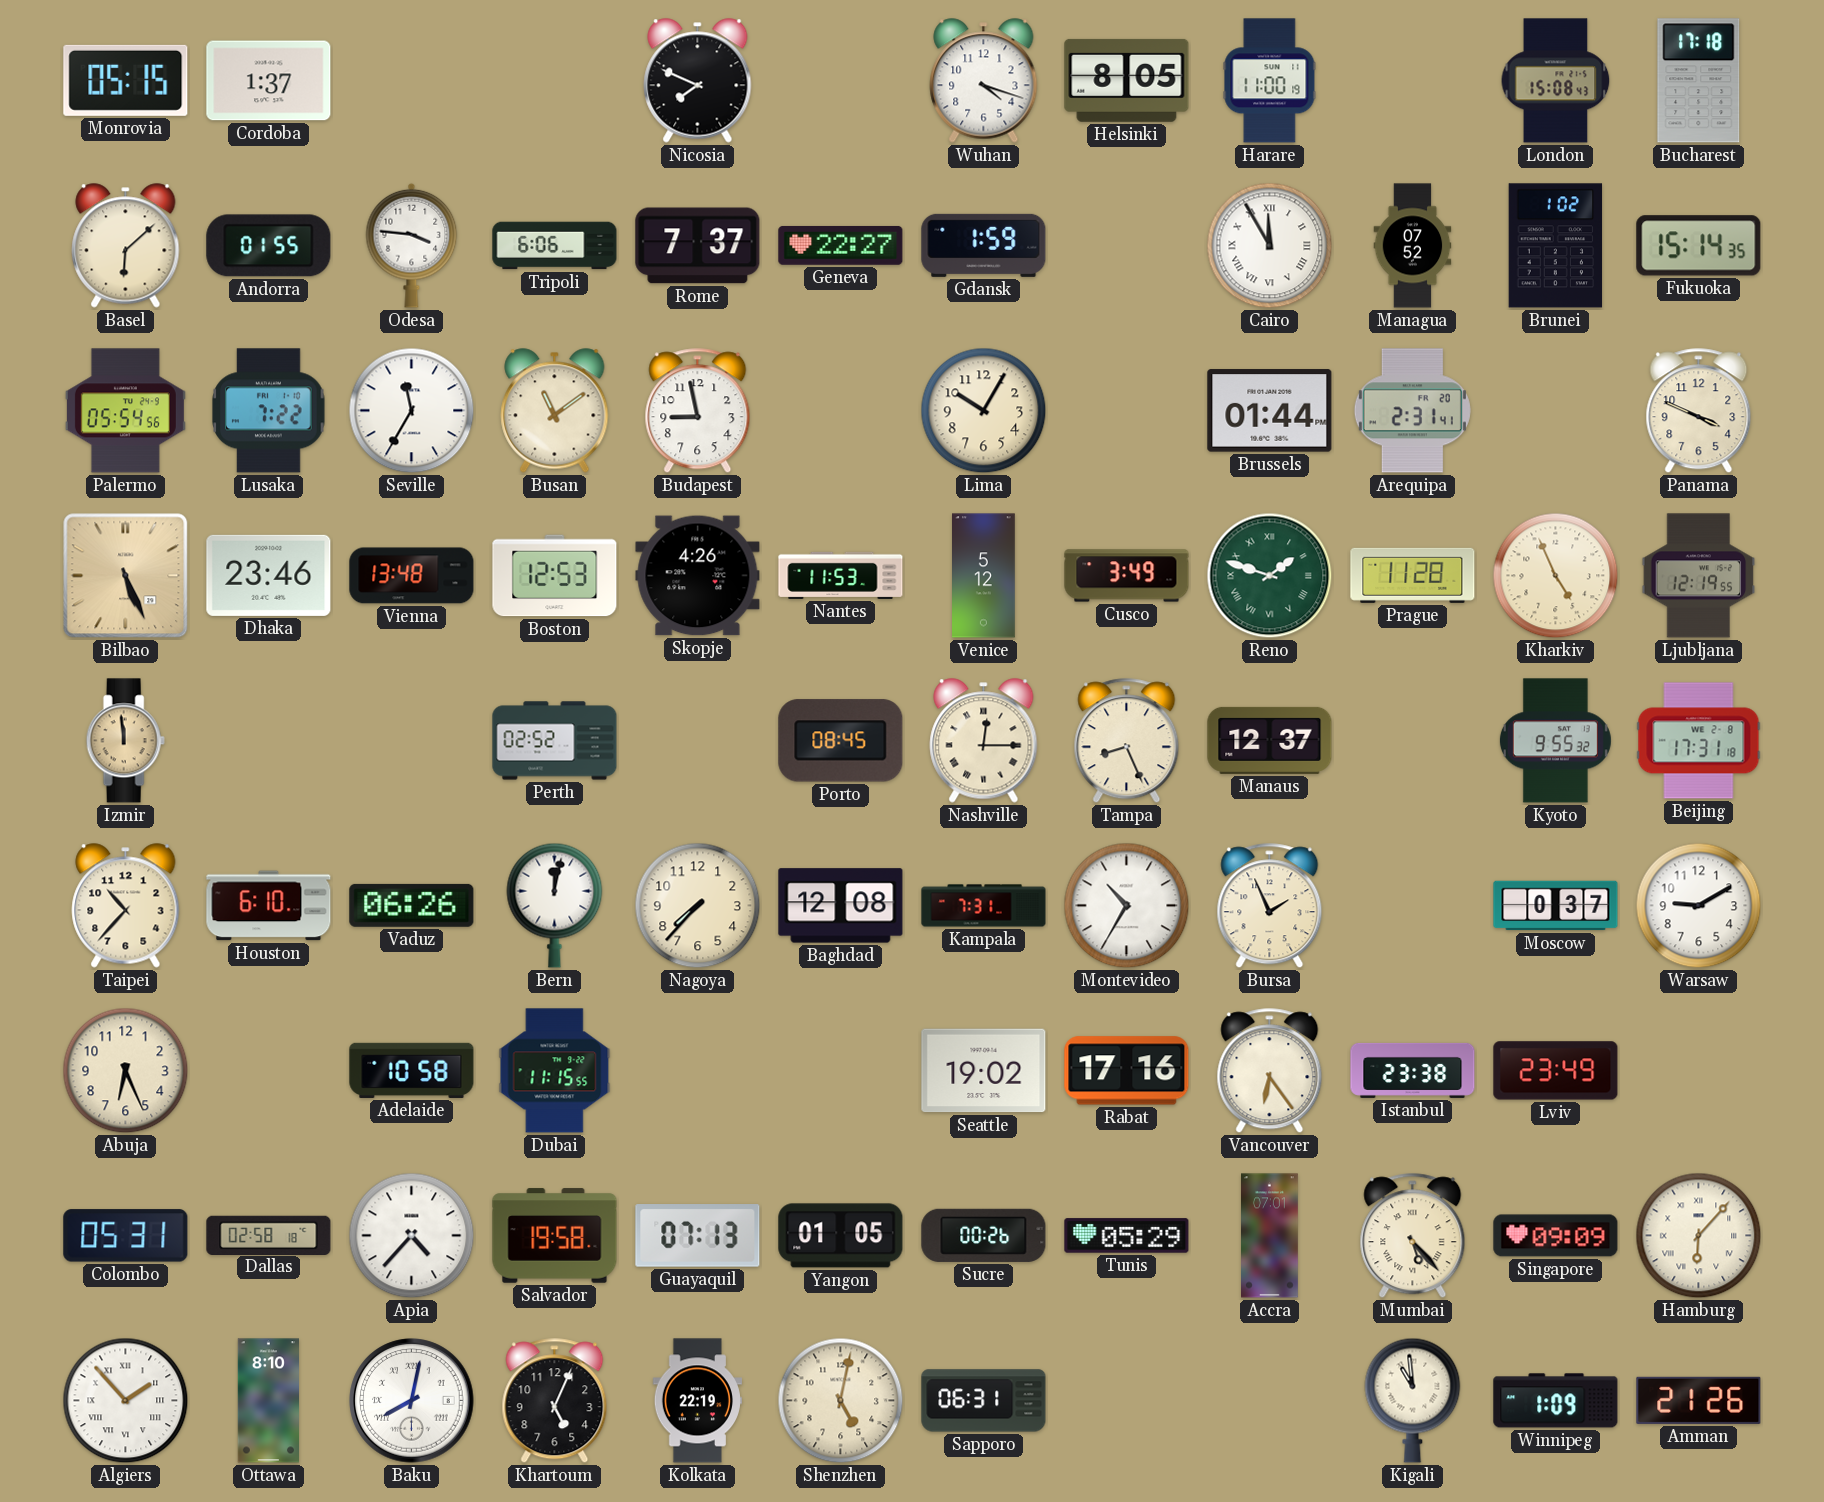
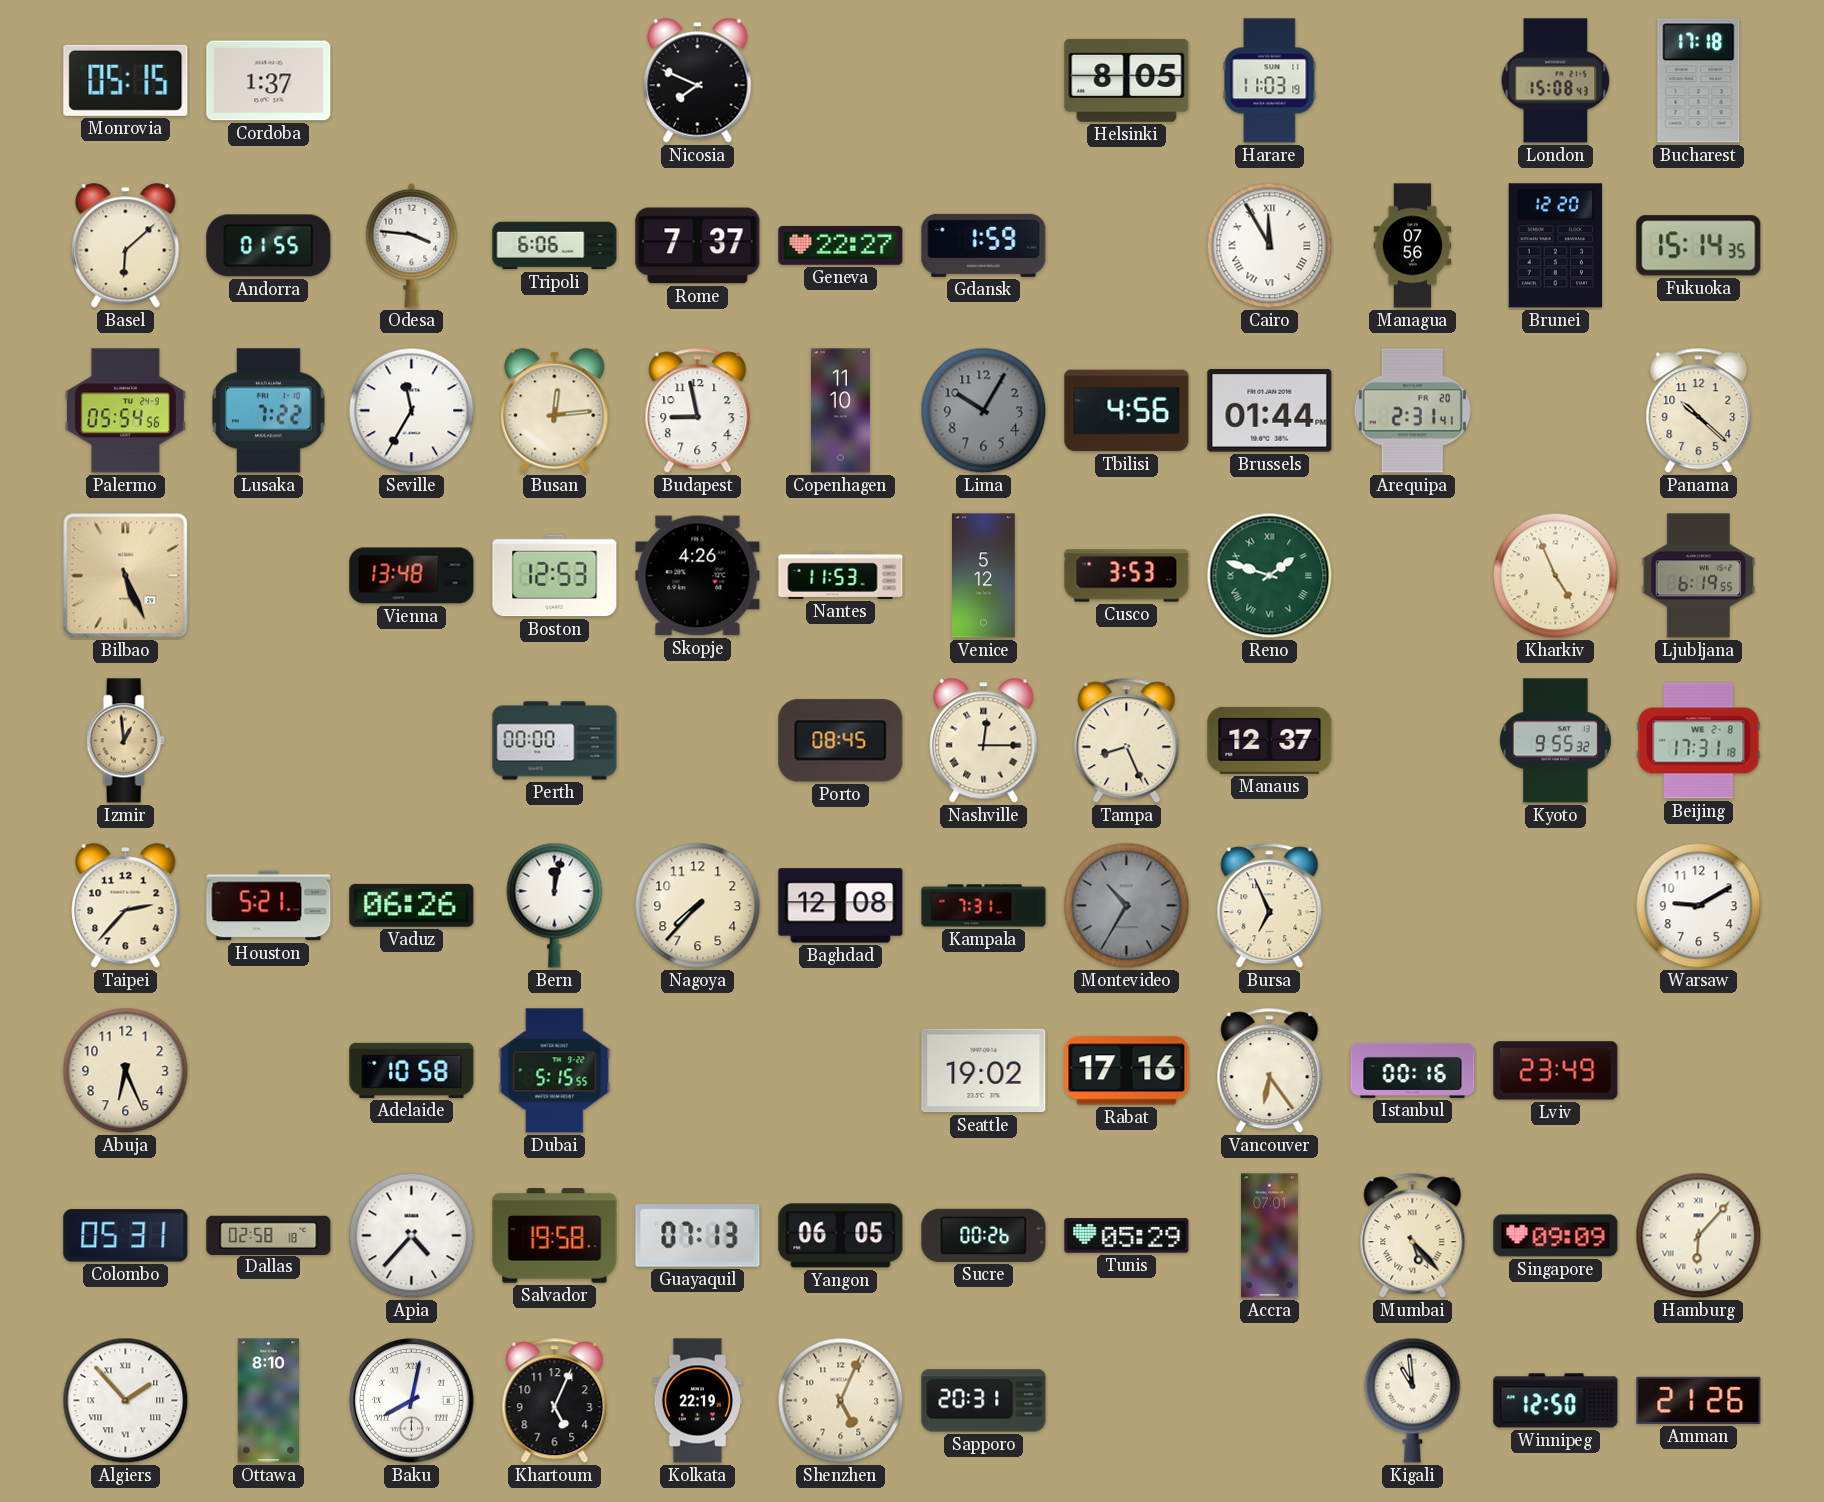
Wuhan: 4:18 -> none
Harare: 11:00 -> 11:03
Managua: 07:52 -> 07:56
Brunei: 1:02 -> 12:20
Busan: 11:09 -> 12:14
Copenhagen: none -> 11:10
Lima dial: cream -> grey
Tbilisi: none -> 4:56
Panama: 3:49 -> 10:22
Dhaka: 23:46 -> none
Cusco: 3:49 -> 3:53
Prague: 11:28 -> none
Ljubljana: 12:19 -> 6:19
Izmir: 11:59 -> 12:59
Perth: 02:52 -> 00:00
Taipei: 10:37 -> 2:37
Houston: 6:10 -> 5:21
Montevideo dial: white -> grey
Bursa: 1:56 -> 6:56
Moscow: 0:37 -> none
Dubai: 11:15 -> 5:15
Istanbul: 23:38 -> 00:16
Yangon: 01:05 -> 06:05
Shenzhen: 5:02 -> 5:04
Sapporo: 06:31 -> 20:31
Winnipeg: 1:09 -> 12:50
